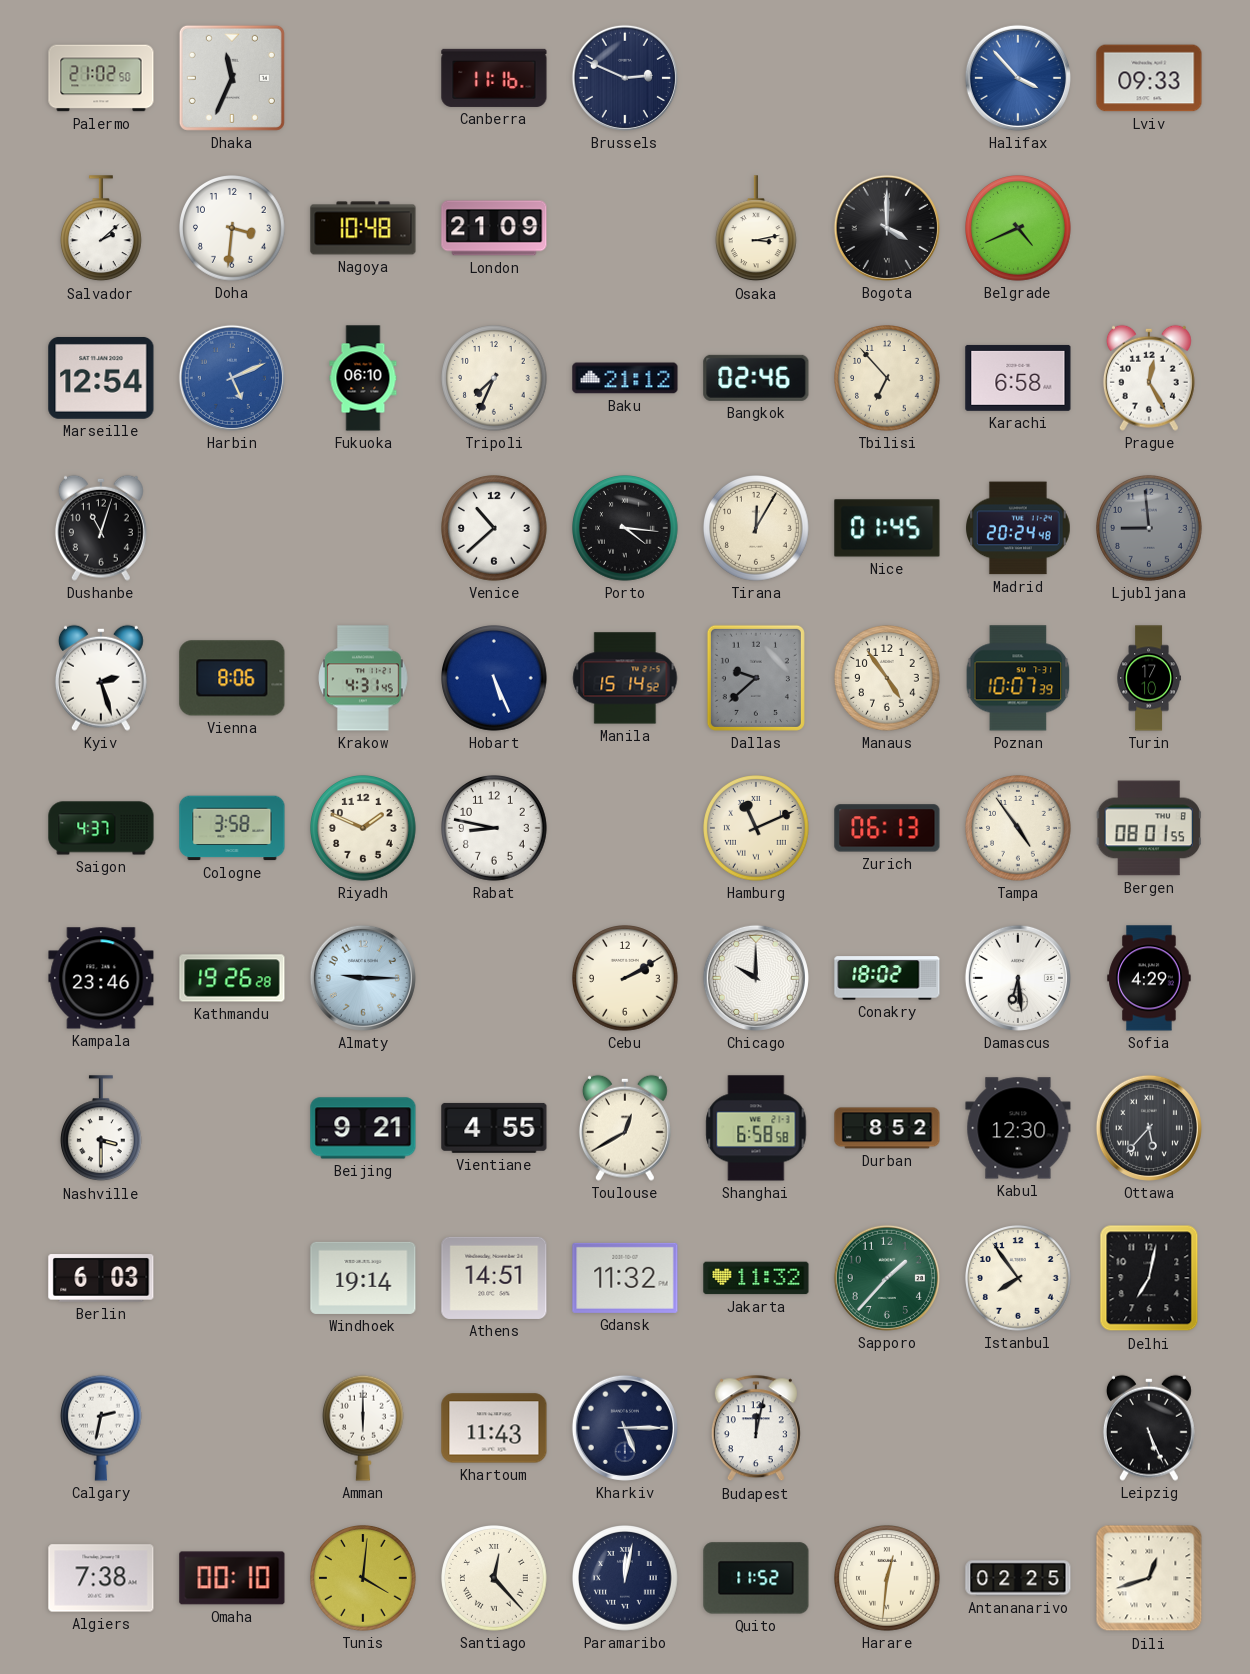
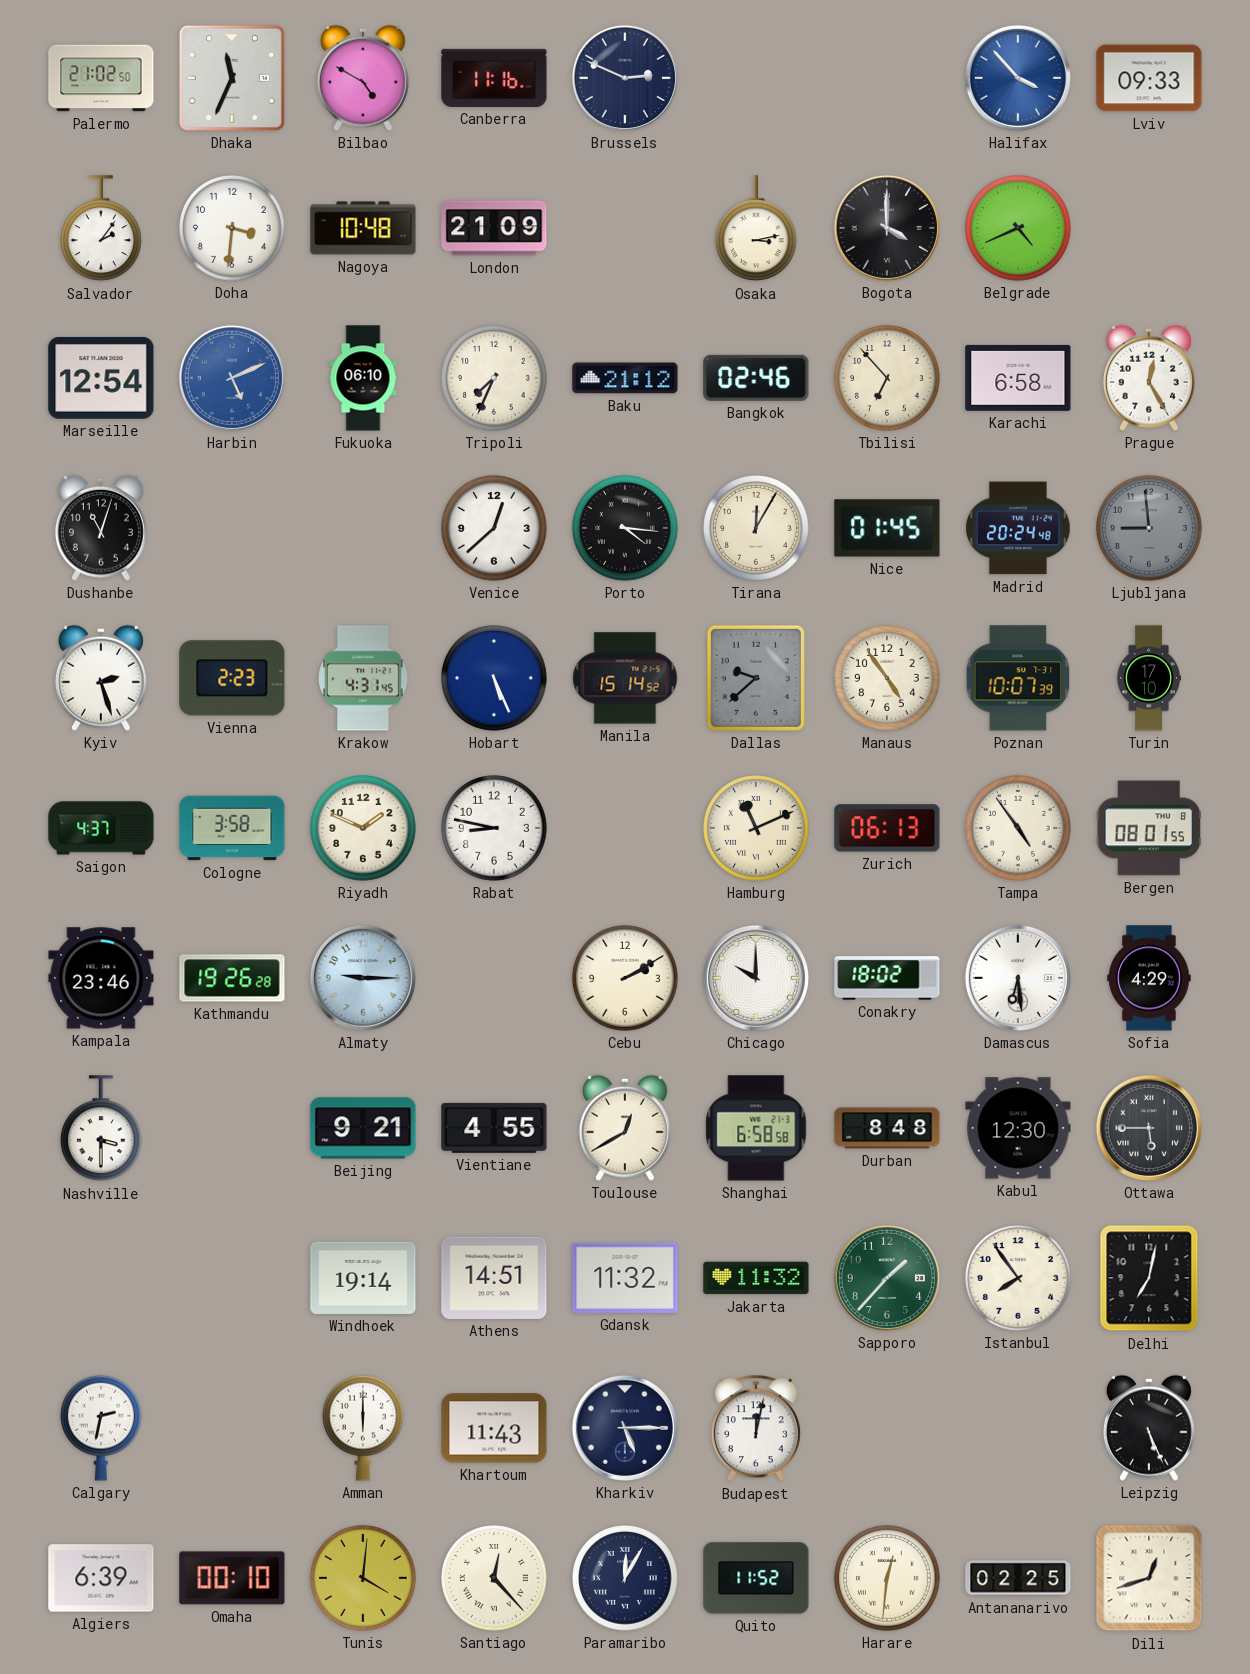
Bilbao: none -> 4:50
Salvador: 2:08 -> 2:06
Venice: 10:38 -> 12:38
Vienna: 8:06 -> 2:23
Durban: 8:52 -> 8:48
Ottawa: 5:37 -> 5:45
Berlin: 6:03 -> none
Algiers: 7:38 -> 6:39
Paramaribo: 12:02 -> 12:05
